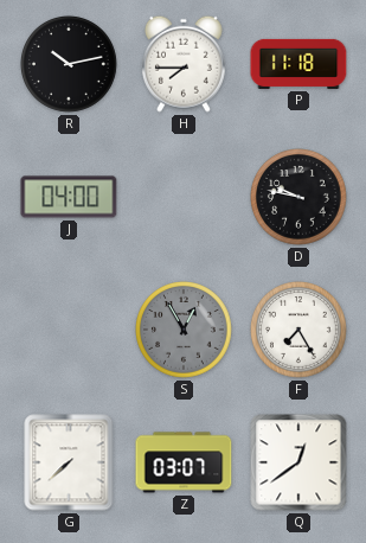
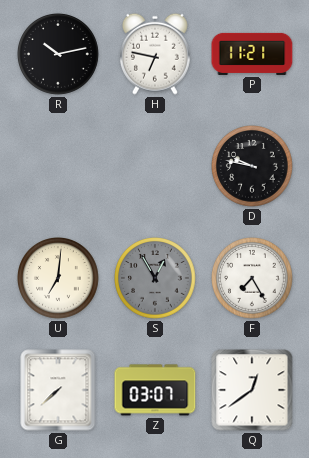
H: 7:45 -> 6:47
P: 11:18 -> 11:21
J: 04:00 -> none
U: none -> 7:01
